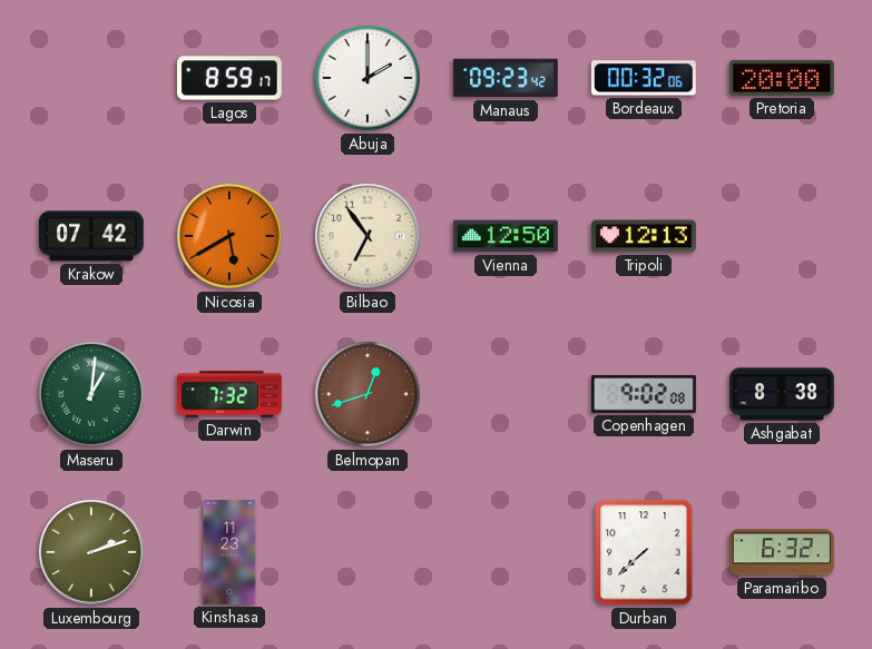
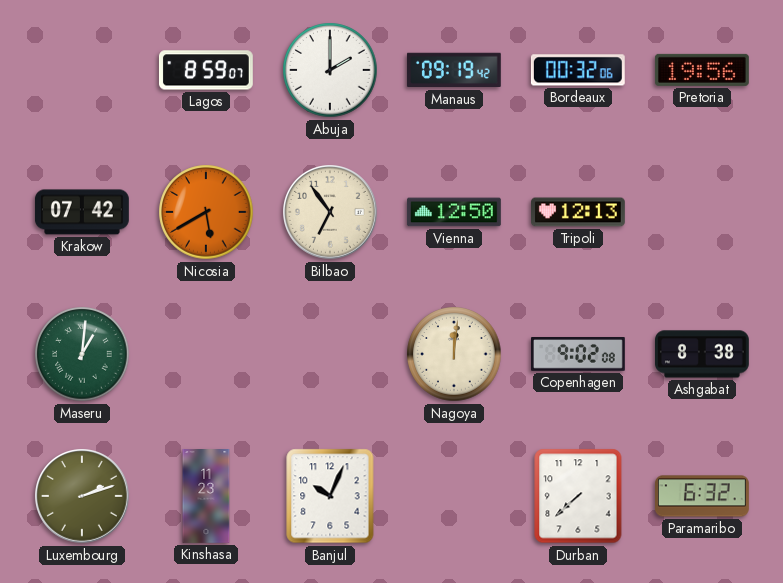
Lagos: 8:59:17 -> 8:59:07
Manaus: 09:23 -> 09:19
Pretoria: 20:00 -> 19:56
Darwin: 7:32 -> none
Belmopan: 12:42 -> none
Nagoya: none -> 12:01
Banjul: none -> 10:04
